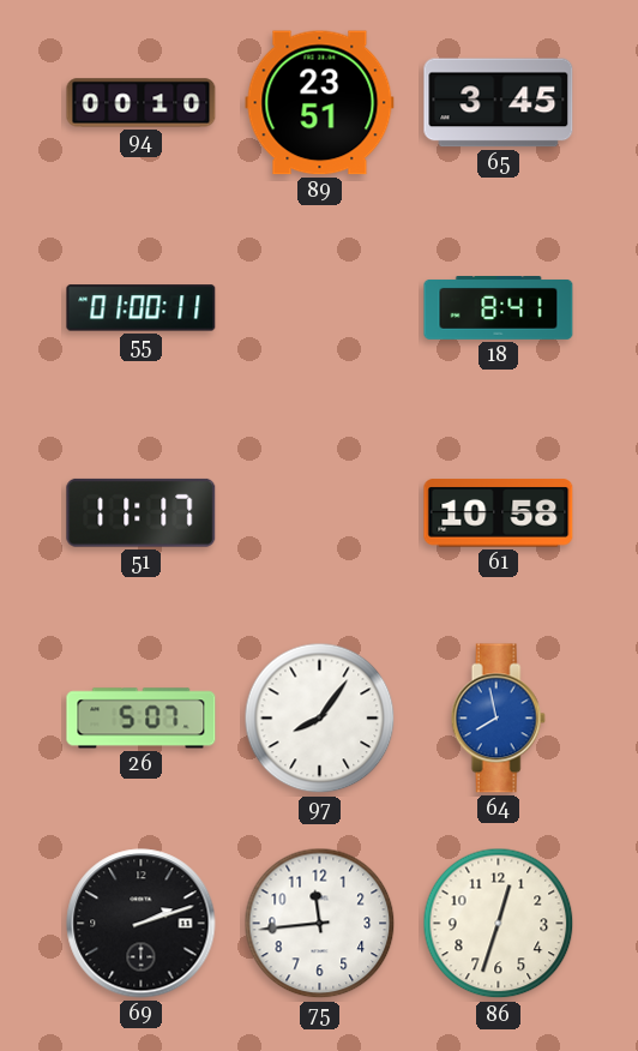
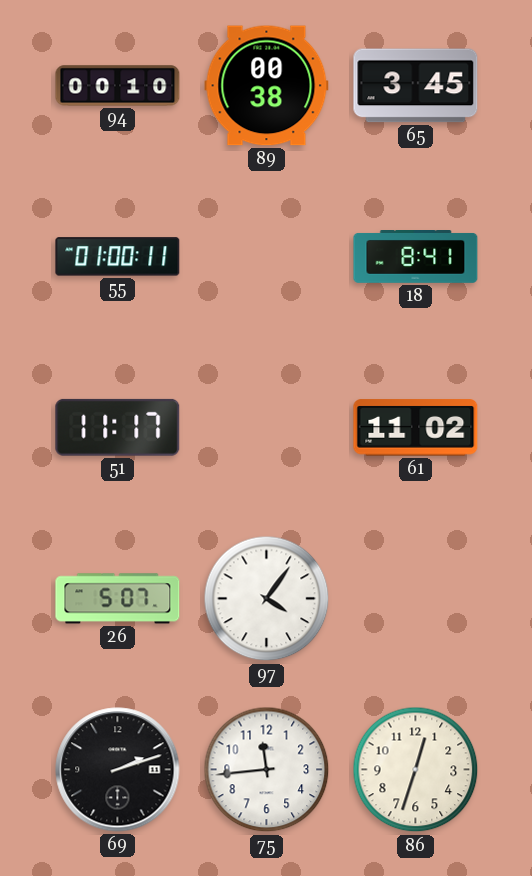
89: 23:51 -> 00:38
61: 10:58 -> 11:02
97: 8:06 -> 4:06
64: 7:58 -> none
